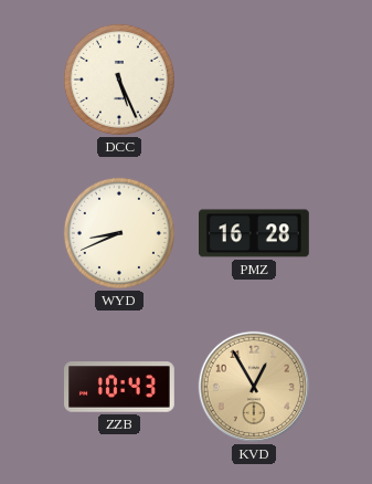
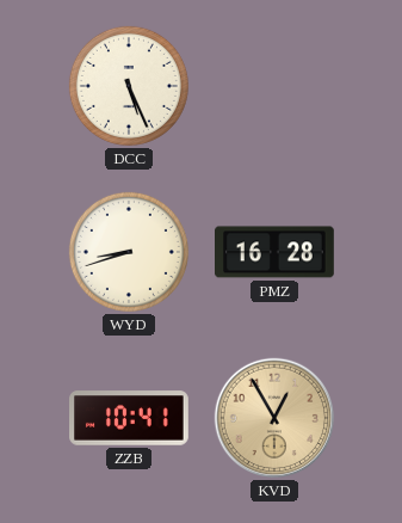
WYD: 8:41 -> 8:42
ZZB: 10:43 -> 10:41
